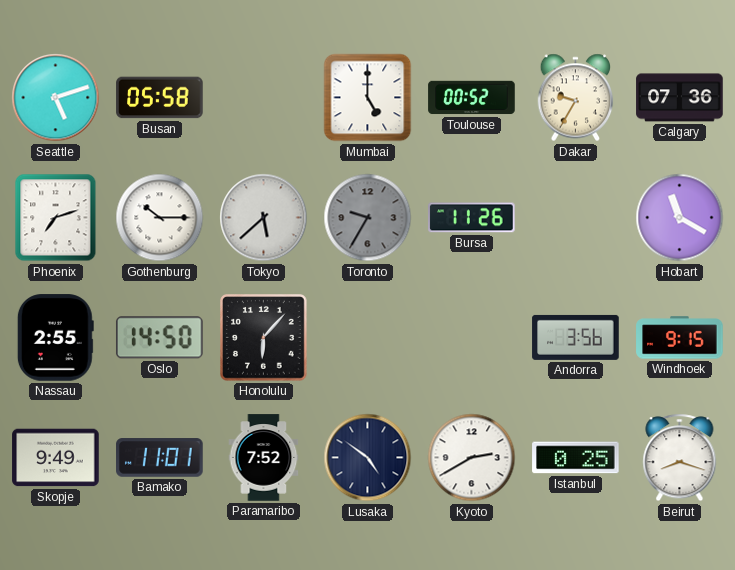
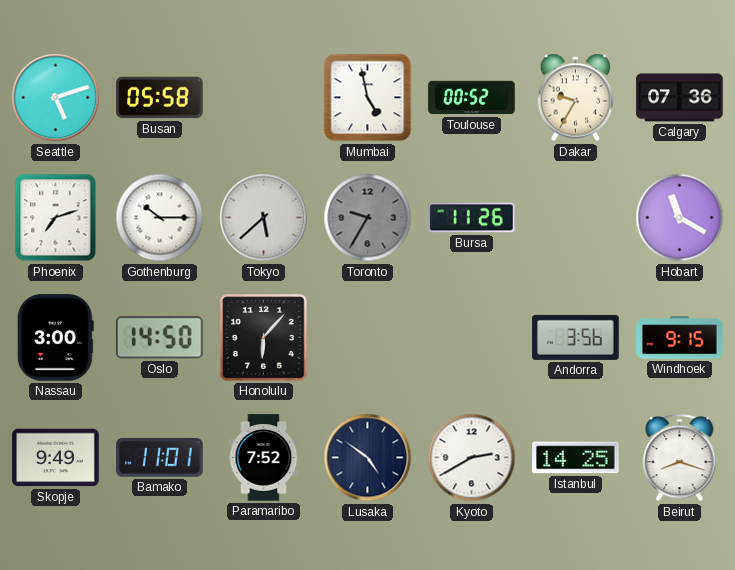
Mumbai: 5:00 -> 4:58
Nassau: 2:55 -> 3:00
Istanbul: 0:25 -> 14:25
